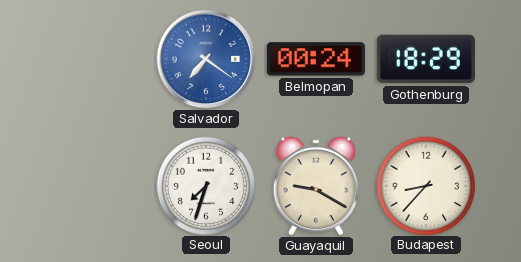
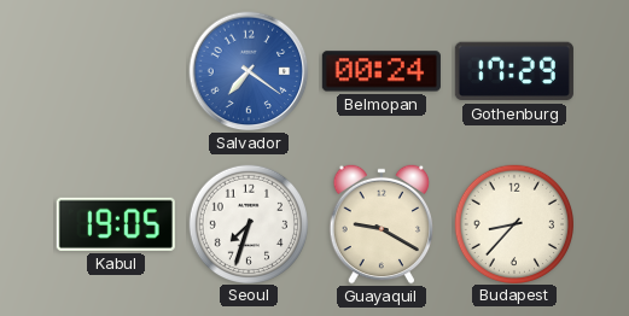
Gothenburg: 18:29 -> 17:29
Kabul: none -> 19:05
